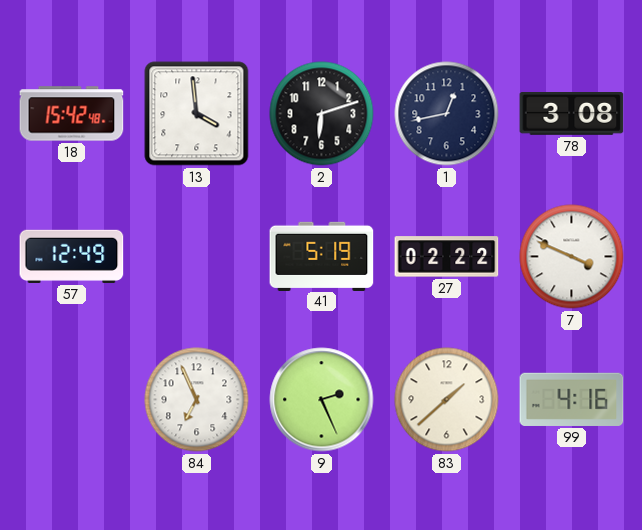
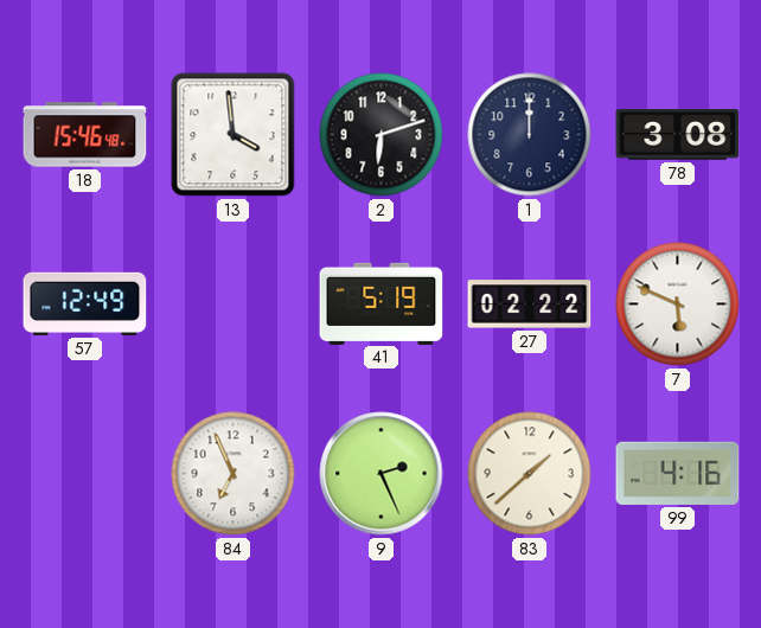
18: 15:42 -> 15:46
1: 12:43 -> 12:00
7: 3:49 -> 5:49
